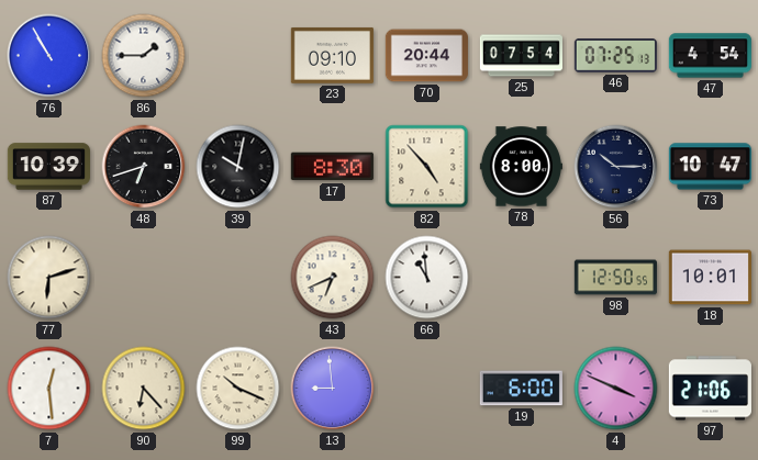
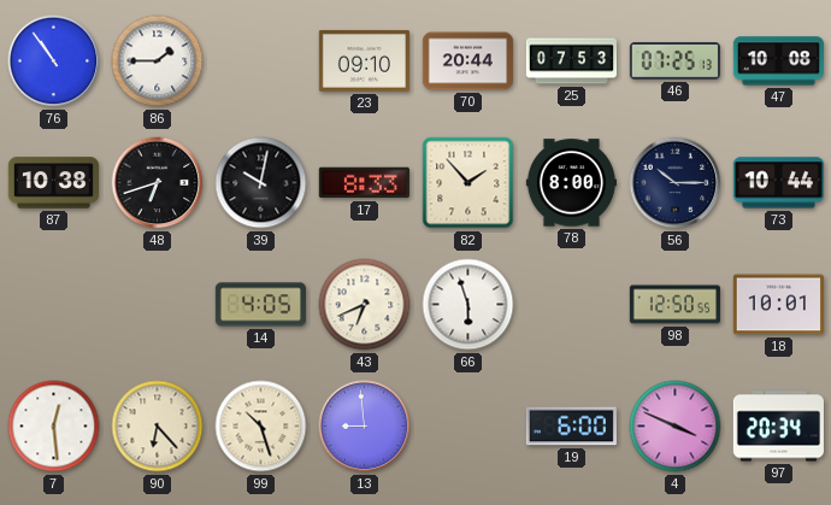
76: 10:55 -> 10:54
25: 07:54 -> 07:53
47: 4:54 -> 10:08
87: 10:39 -> 10:38
17: 8:30 -> 8:33
82: 4:53 -> 1:53
73: 10:47 -> 10:44
77: 6:12 -> none
14: none -> 4:05
66: 10:59 -> 5:57
99: 10:19 -> 10:27
97: 21:06 -> 20:34
